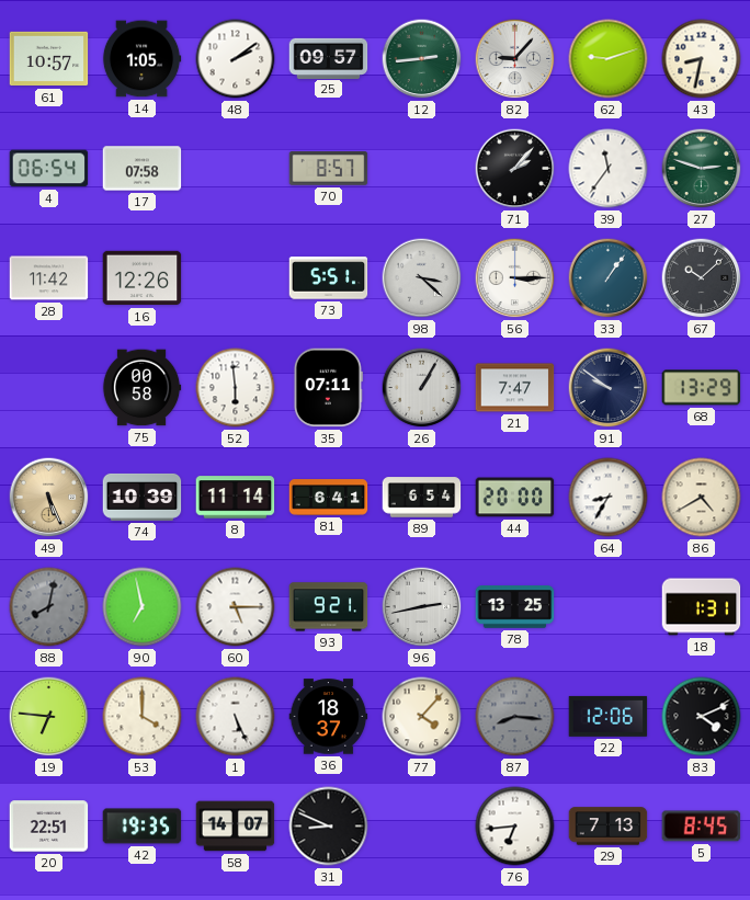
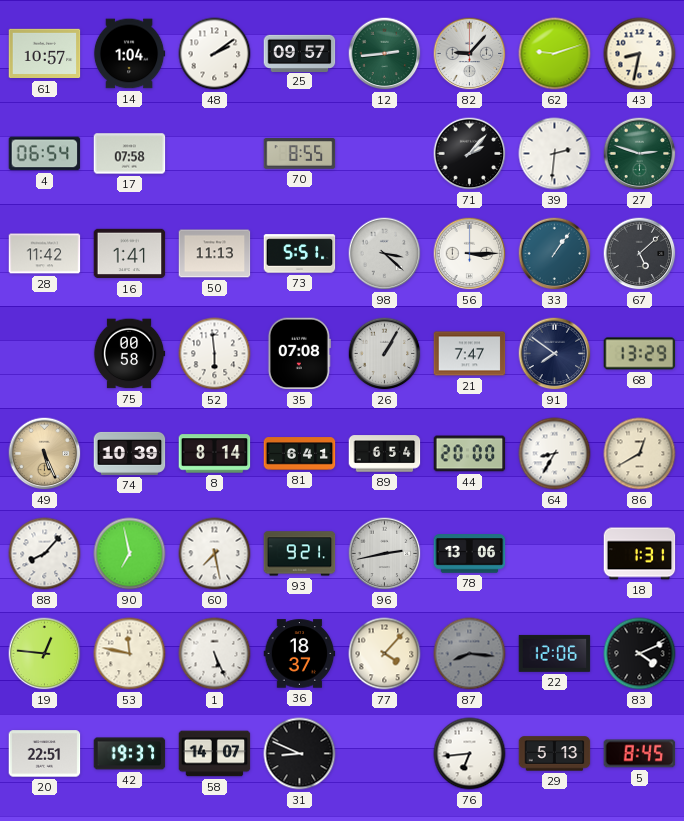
14: 1:05 -> 1:04
70: 8:57 -> 8:55
39: 11:36 -> 2:31
16: 12:26 -> 1:41
50: none -> 11:13
67: 10:08 -> 5:08
35: 07:11 -> 07:08
91: 9:51 -> 7:51
8: 11:14 -> 8:14
86: 4:40 -> 12:40
88: 8:02 -> 8:07
88 dial: grey -> white
60: 5:15 -> 7:28
78: 13:25 -> 13:06
19: 6:46 -> 12:46
53: 4:00 -> 11:47
42: 19:35 -> 19:37
29: 7:13 -> 5:13
